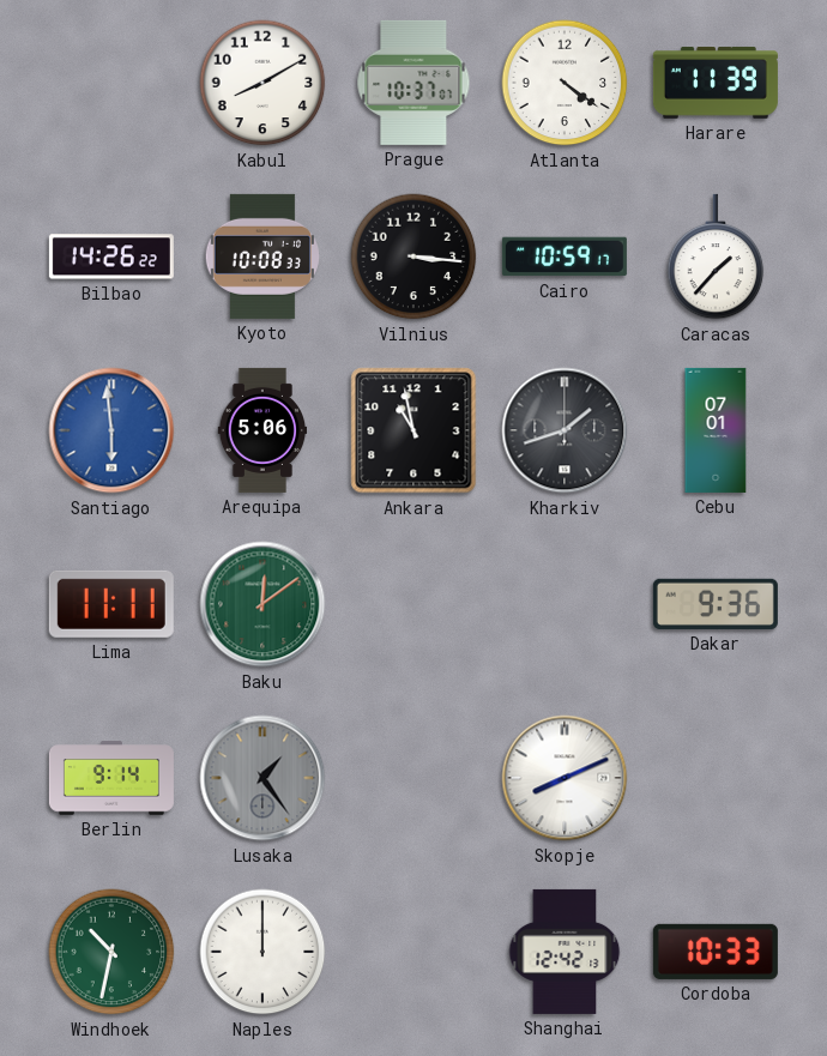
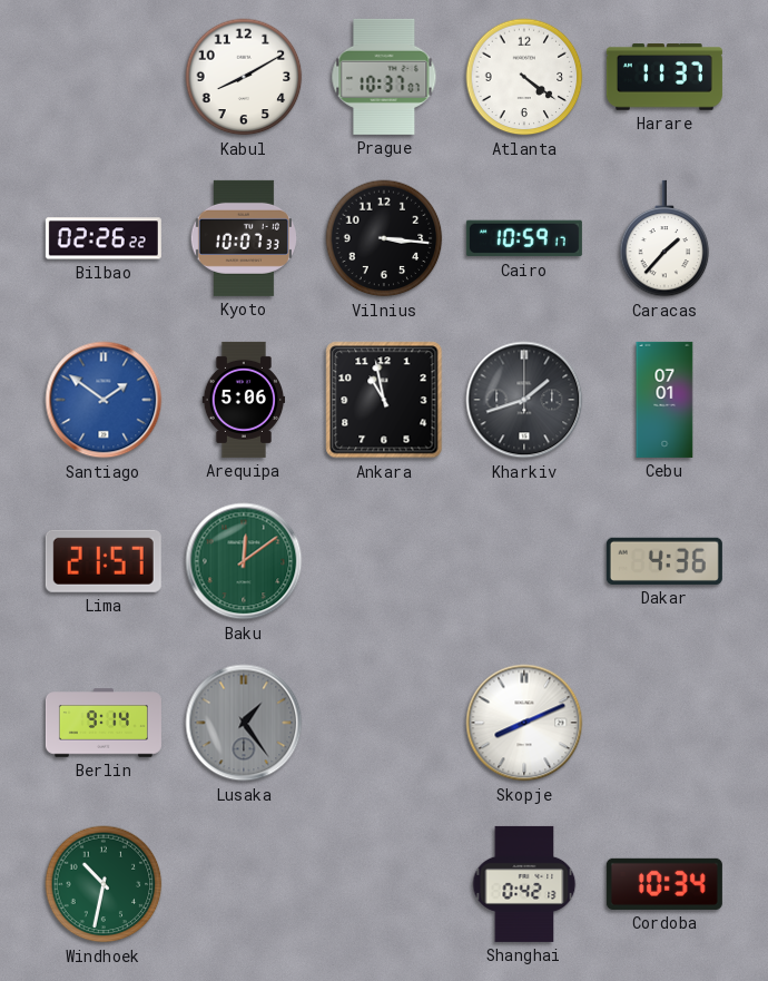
Harare: 11:39 -> 11:37
Bilbao: 14:26 -> 02:26
Kyoto: 10:08 -> 10:07
Santiago: 5:59 -> 1:51
Lima: 11:11 -> 21:57
Dakar: 9:36 -> 4:36
Naples: 12:00 -> none
Shanghai: 12:42 -> 0:42
Cordoba: 10:33 -> 10:34
